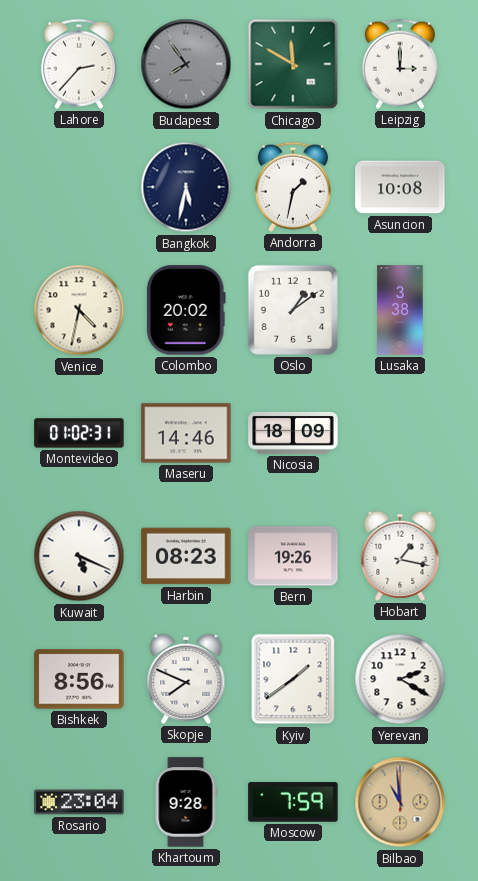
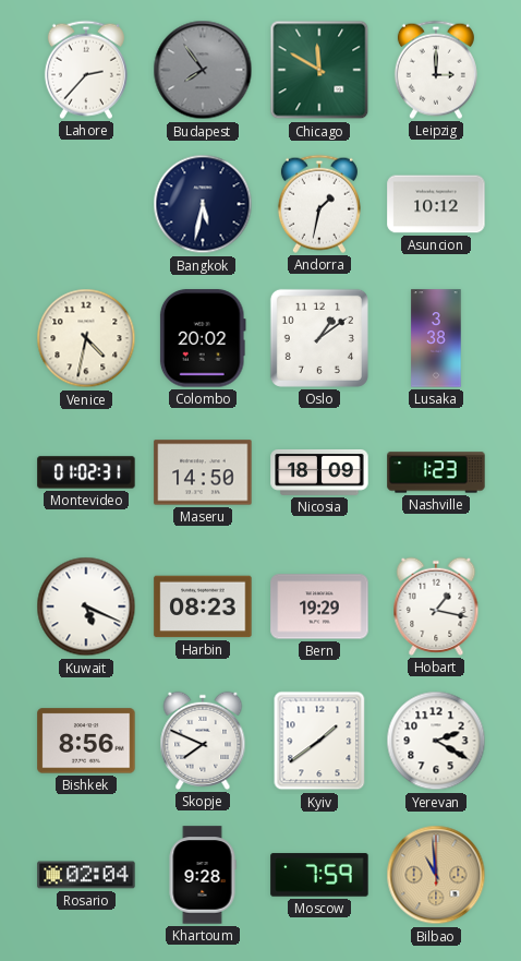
Asuncion: 10:08 -> 10:12
Maseru: 14:46 -> 14:50
Nashville: none -> 1:23
Bern: 19:26 -> 19:29
Rosario: 23:04 -> 02:04
